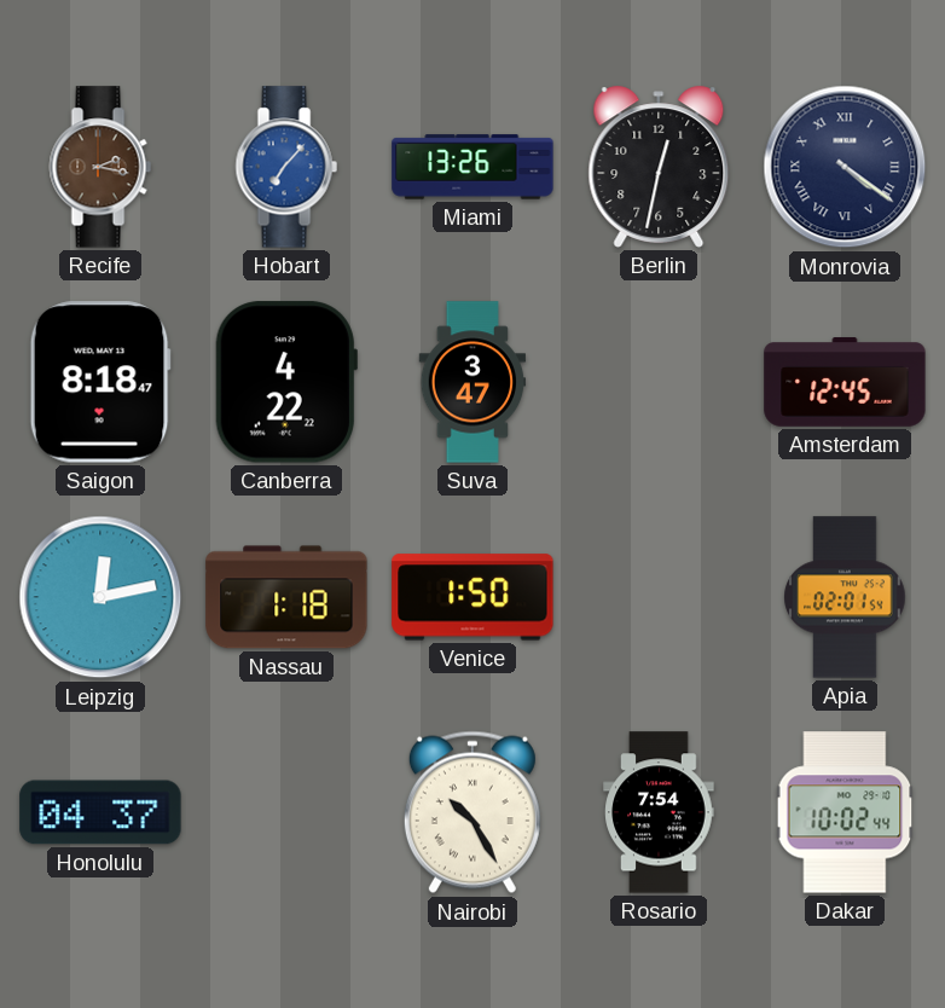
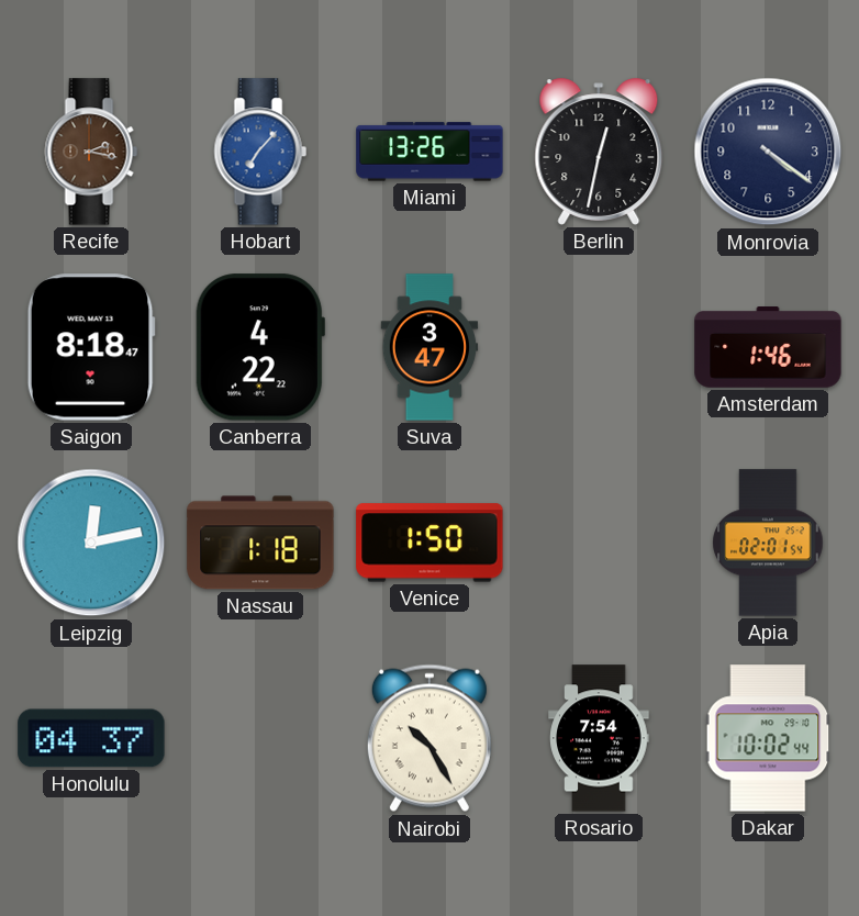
Monrovia numerals: Roman -> Arabic
Amsterdam: 12:45 -> 1:46
